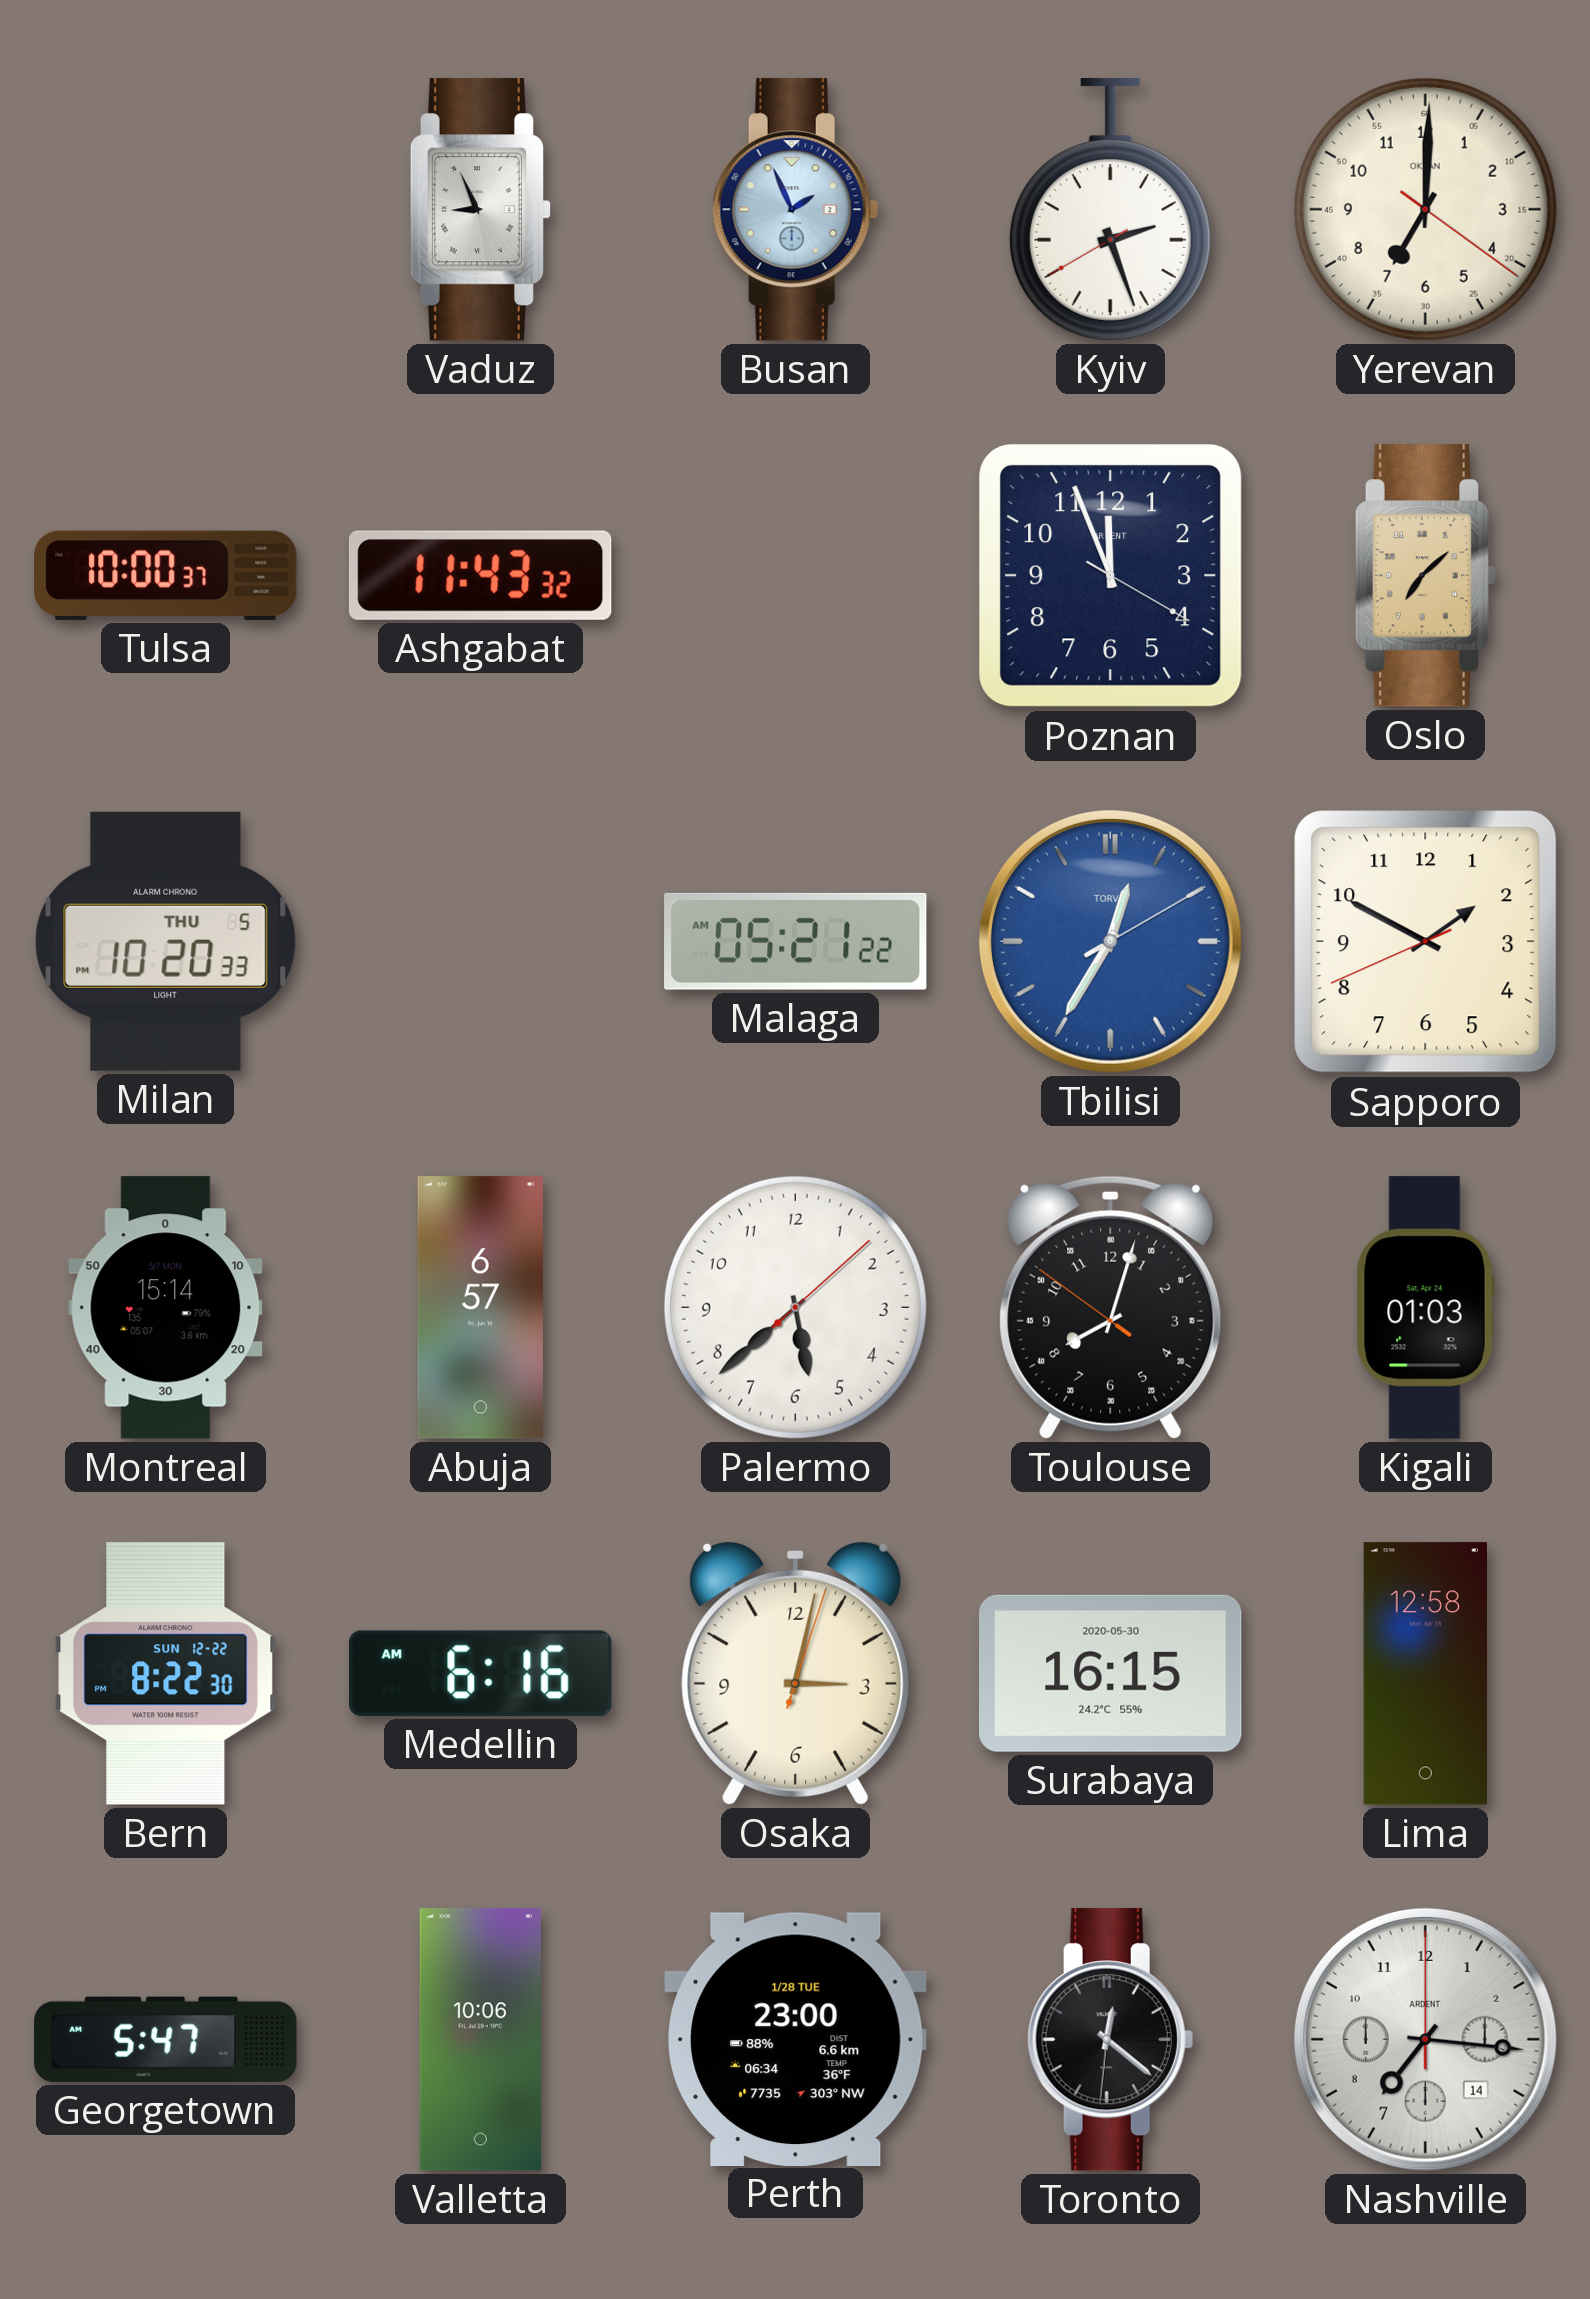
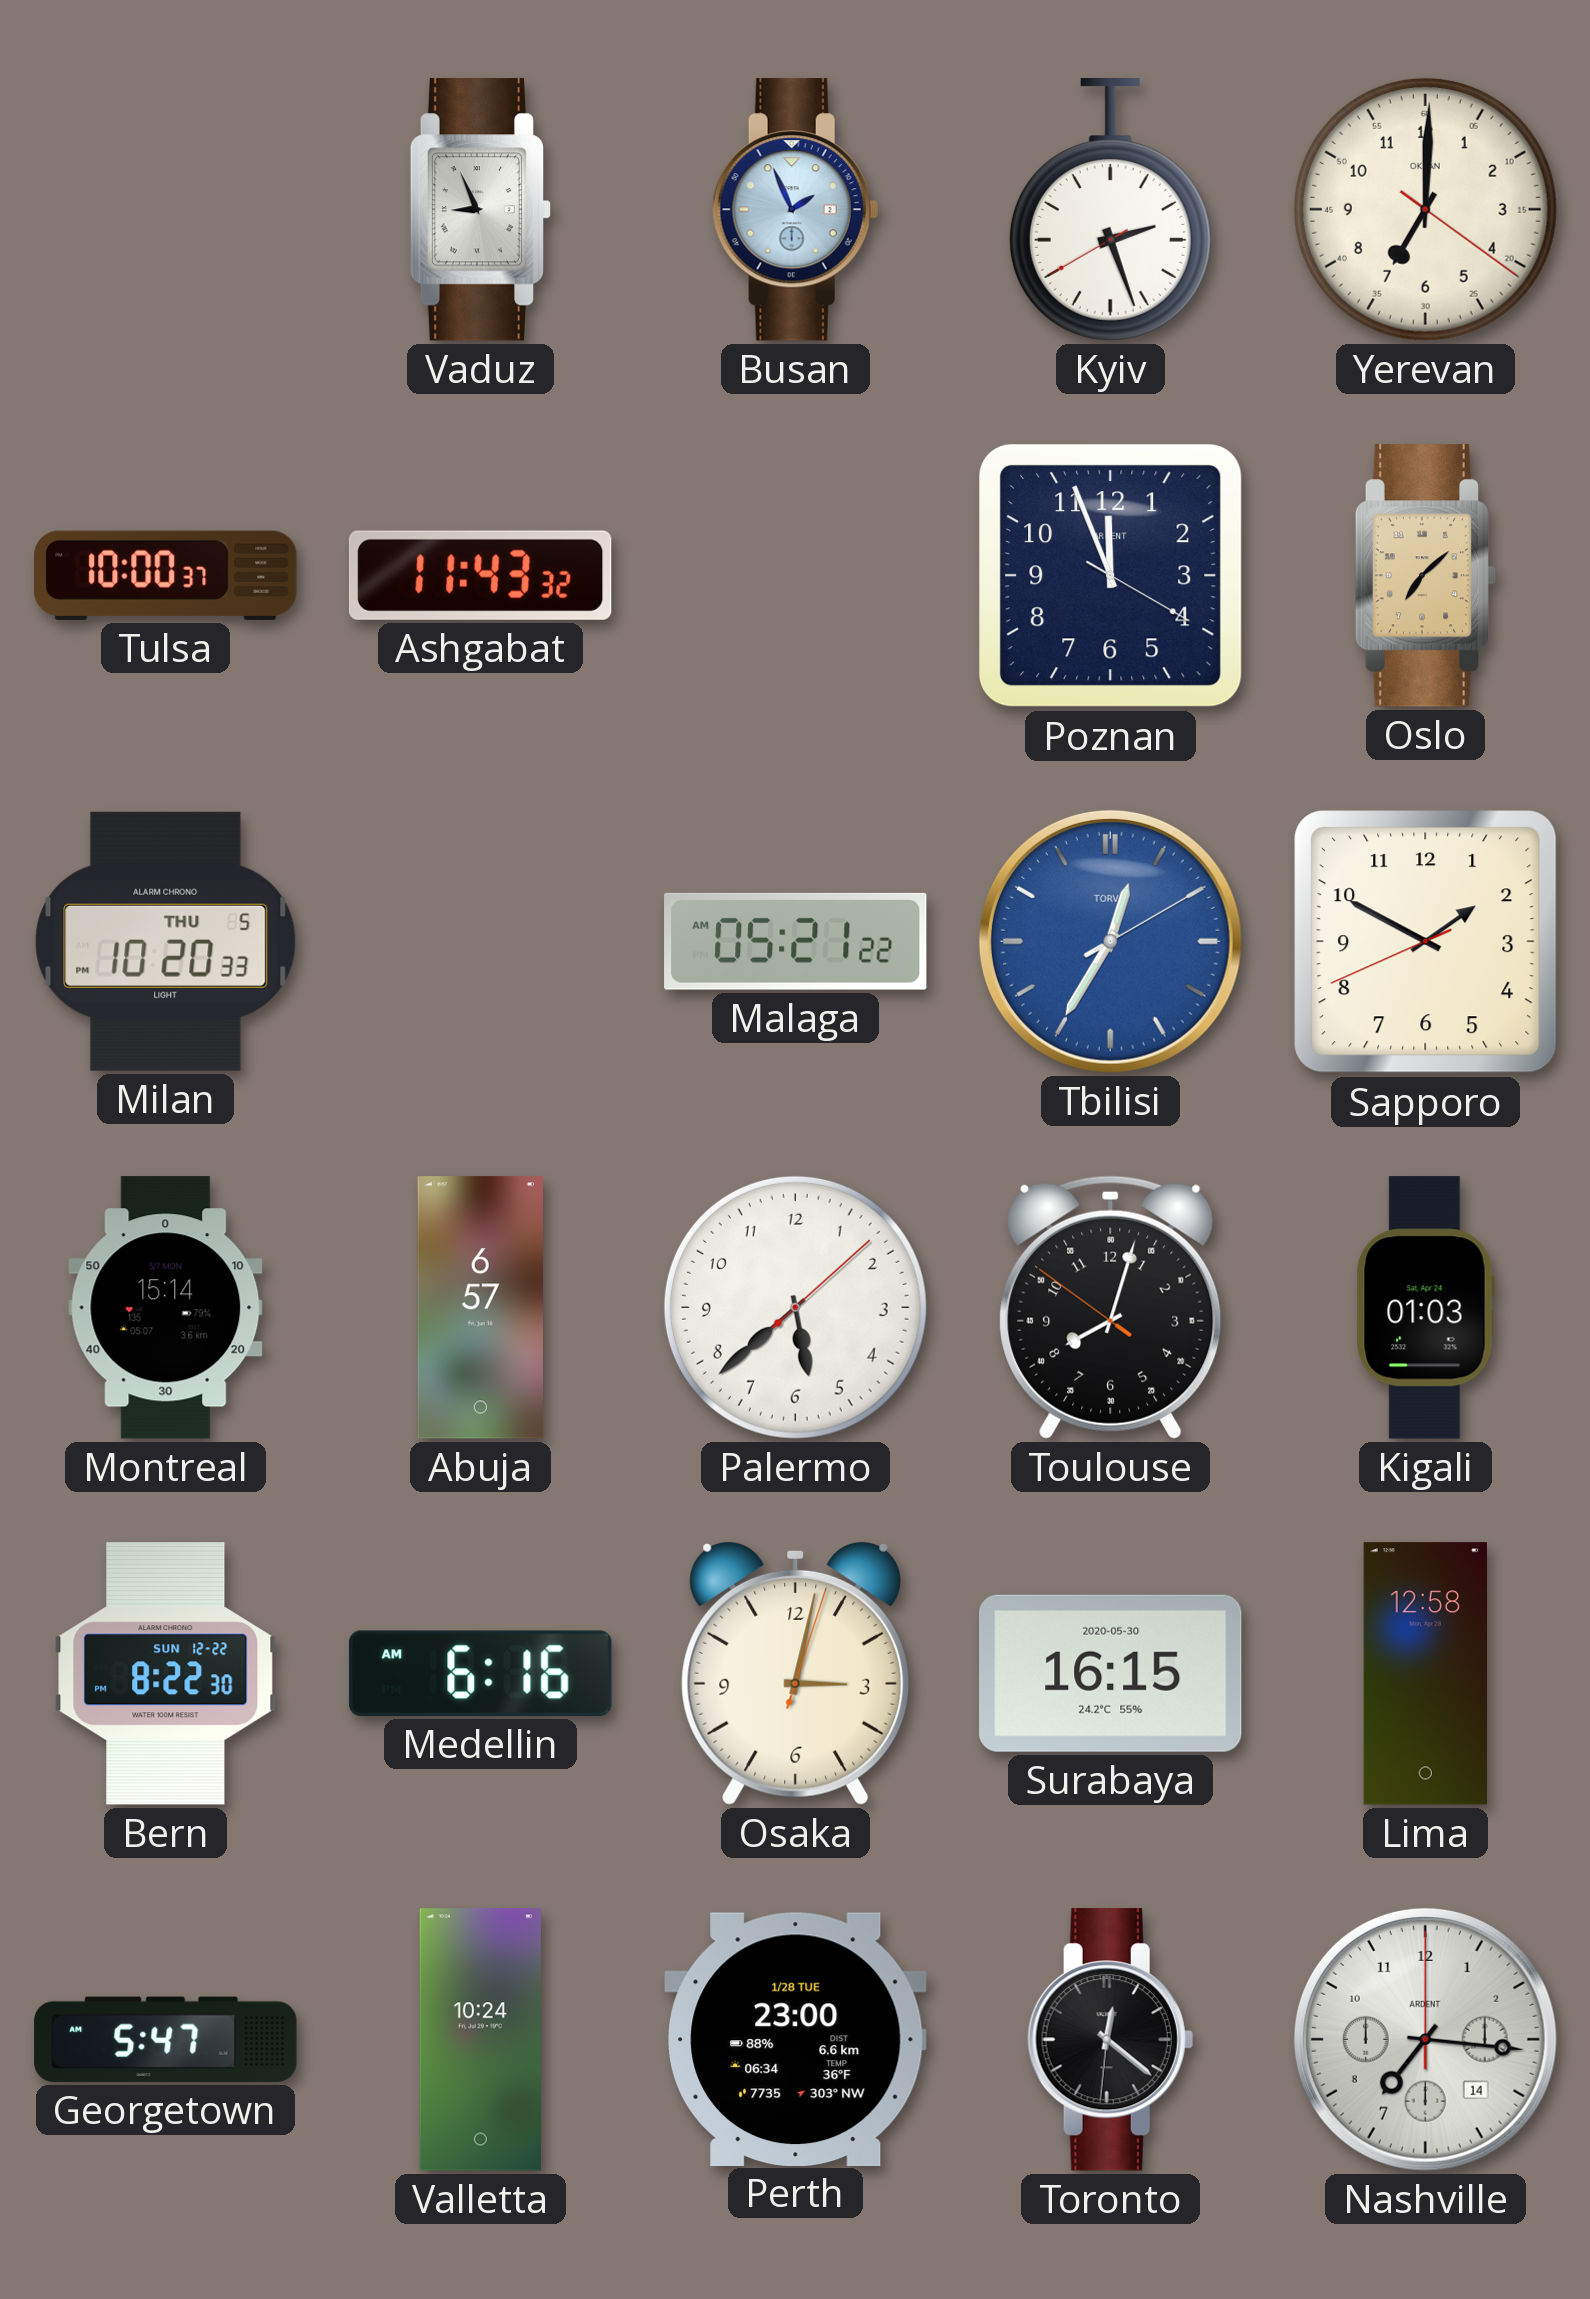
Valletta: 10:06 -> 10:24
